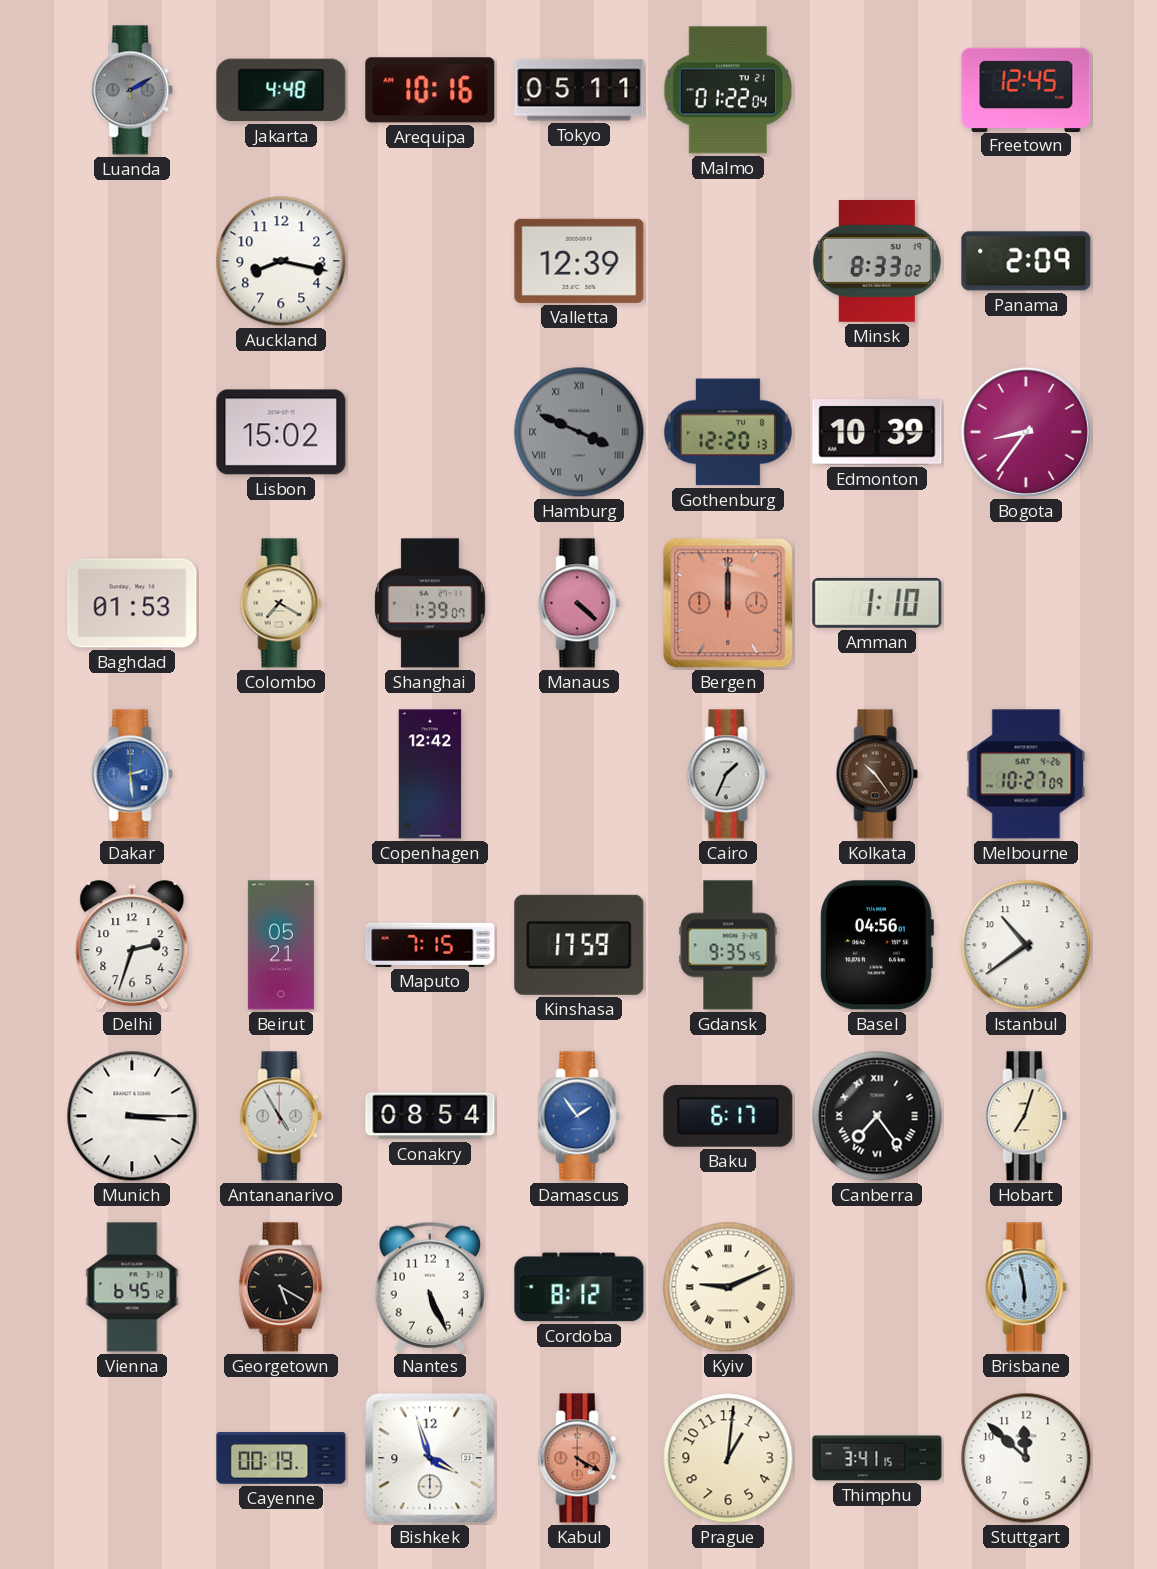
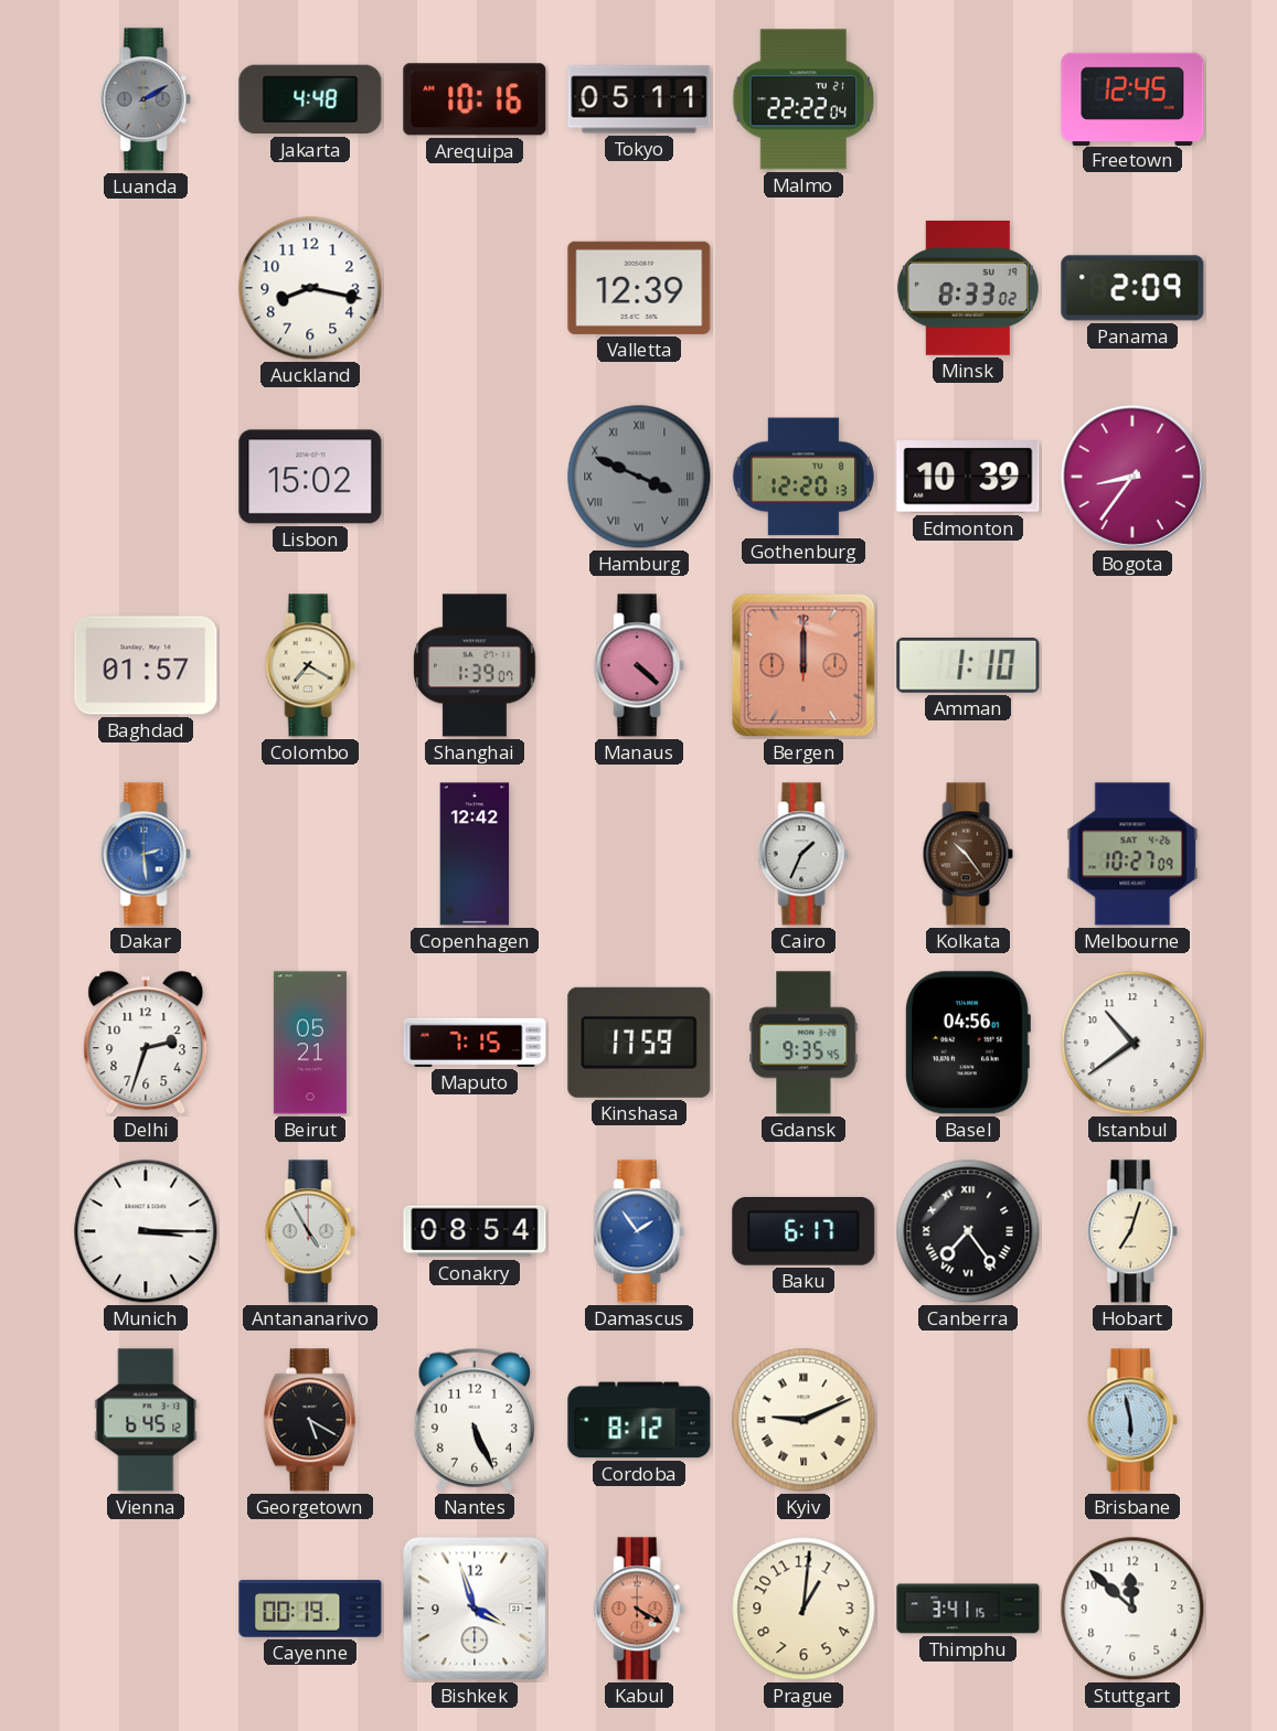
Malmo: 01:22 -> 22:22
Baghdad: 01:53 -> 01:57
